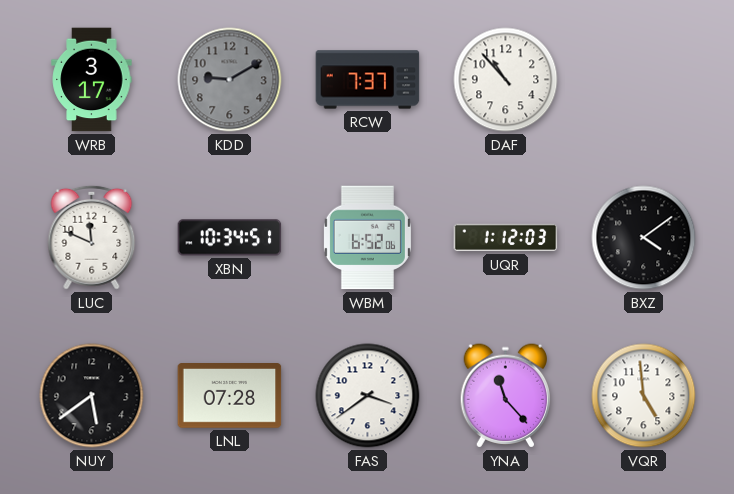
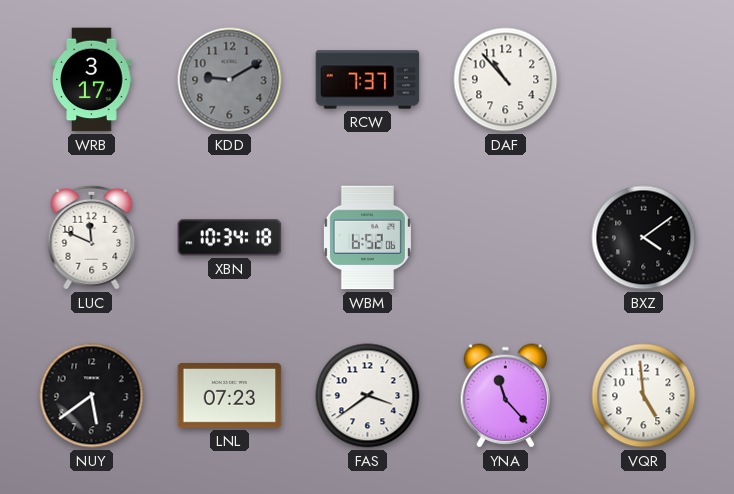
XBN: 10:34:51 -> 10:34:18
UQR: 1:12 -> none
LNL: 07:28 -> 07:23
